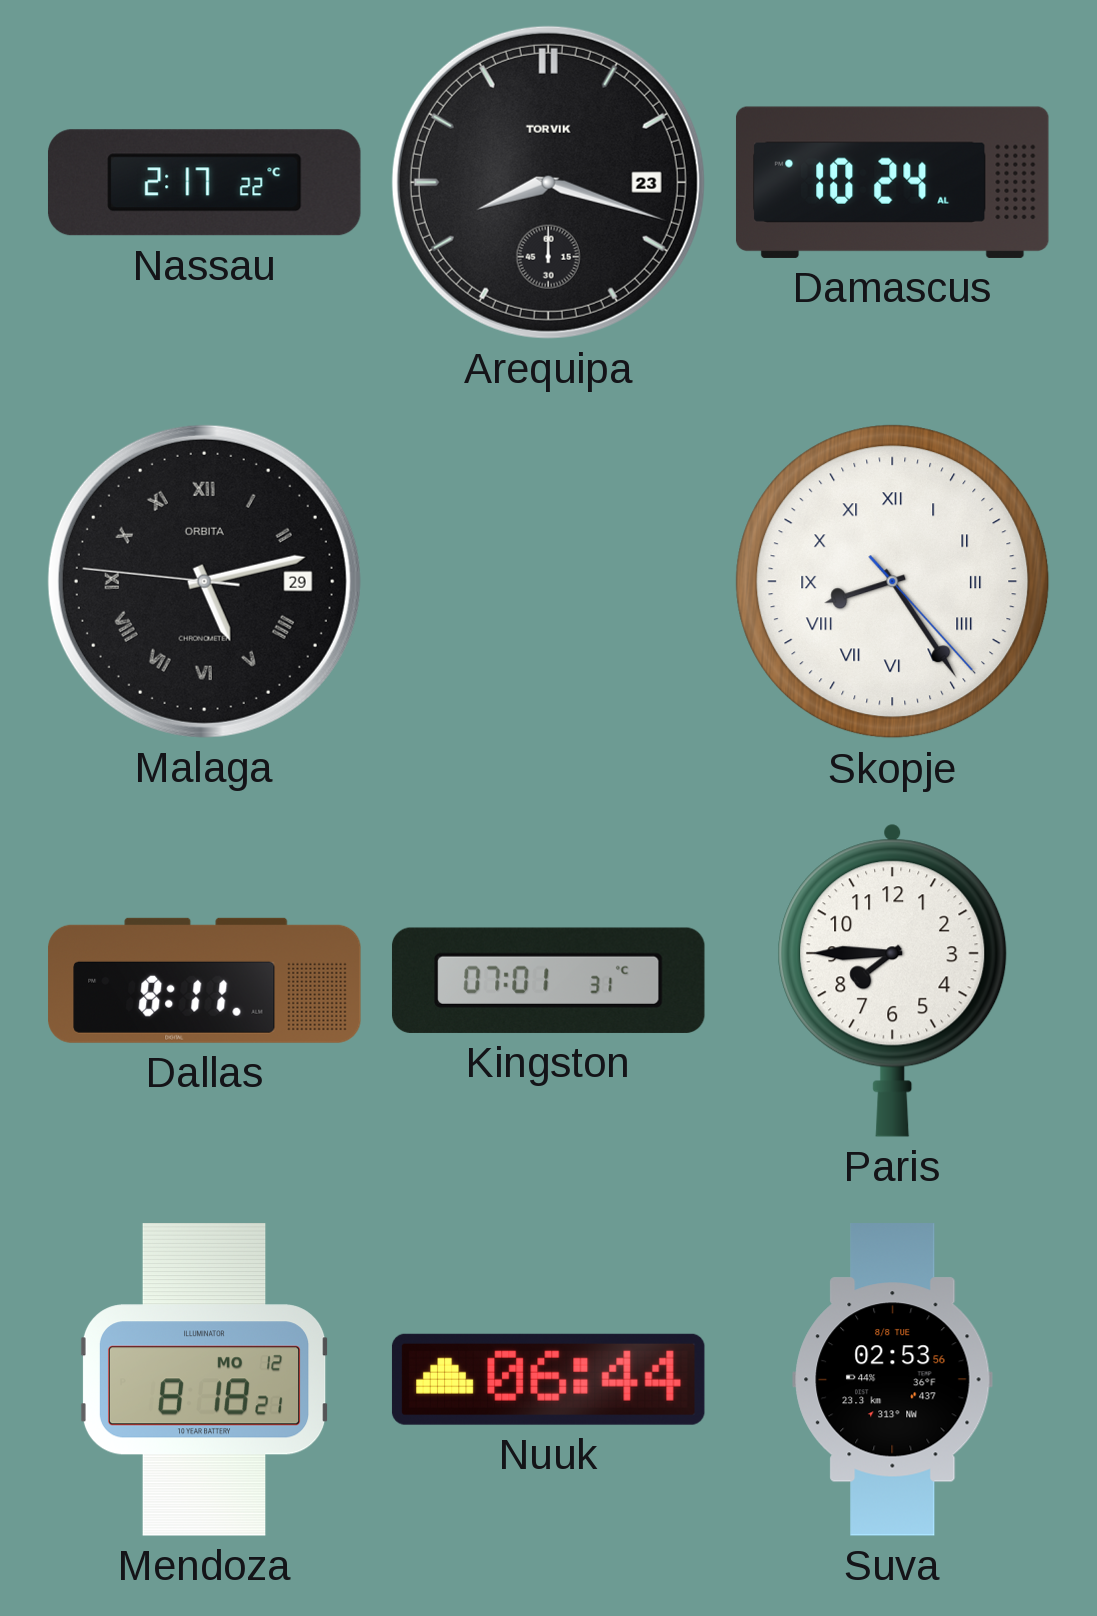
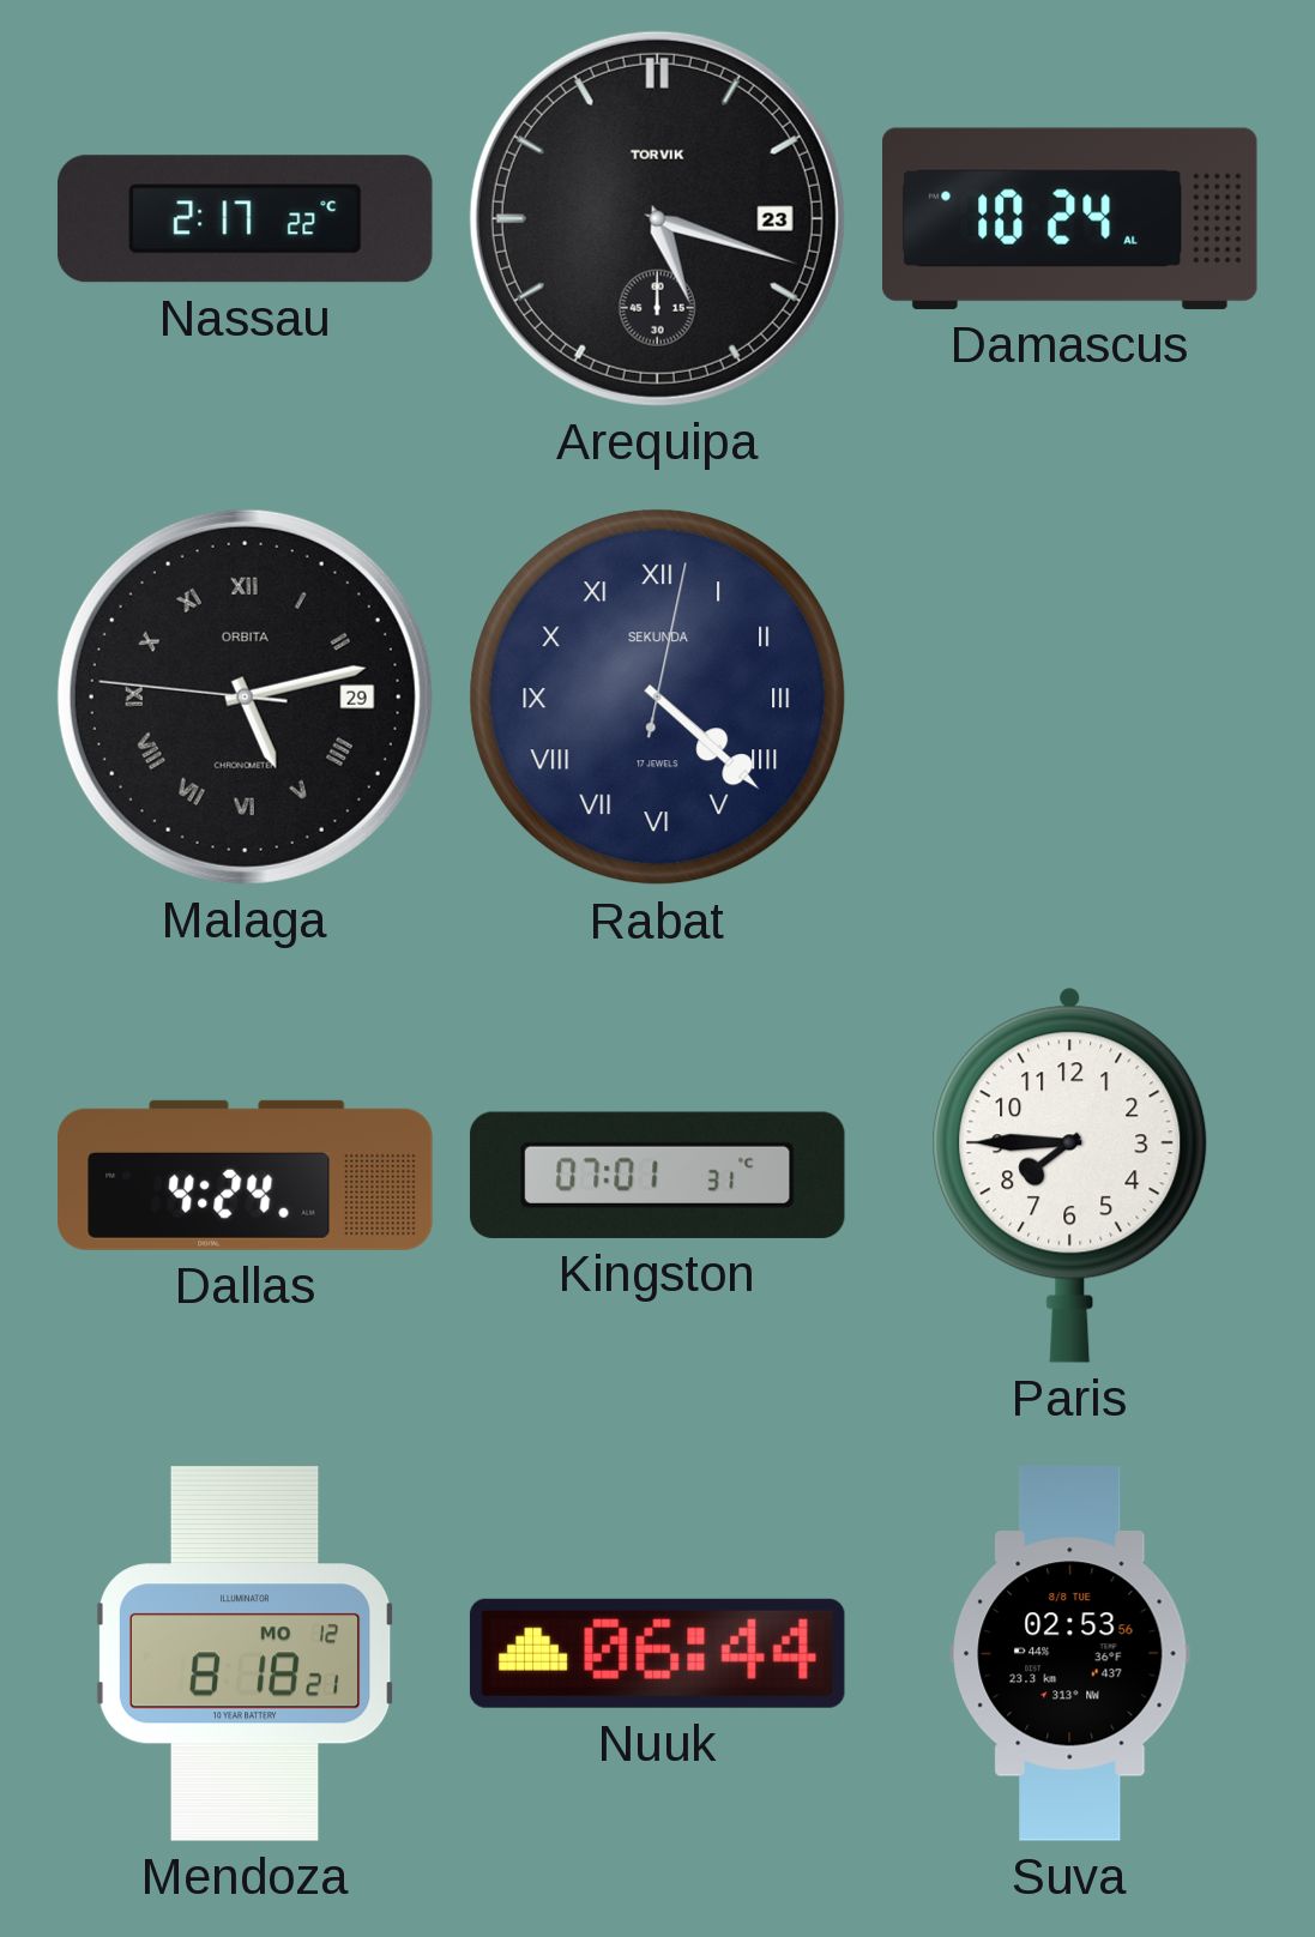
Arequipa: 8:18 -> 5:18
Rabat: none -> 4:22
Skopje: 8:24 -> none
Dallas: 8:11 -> 4:24
